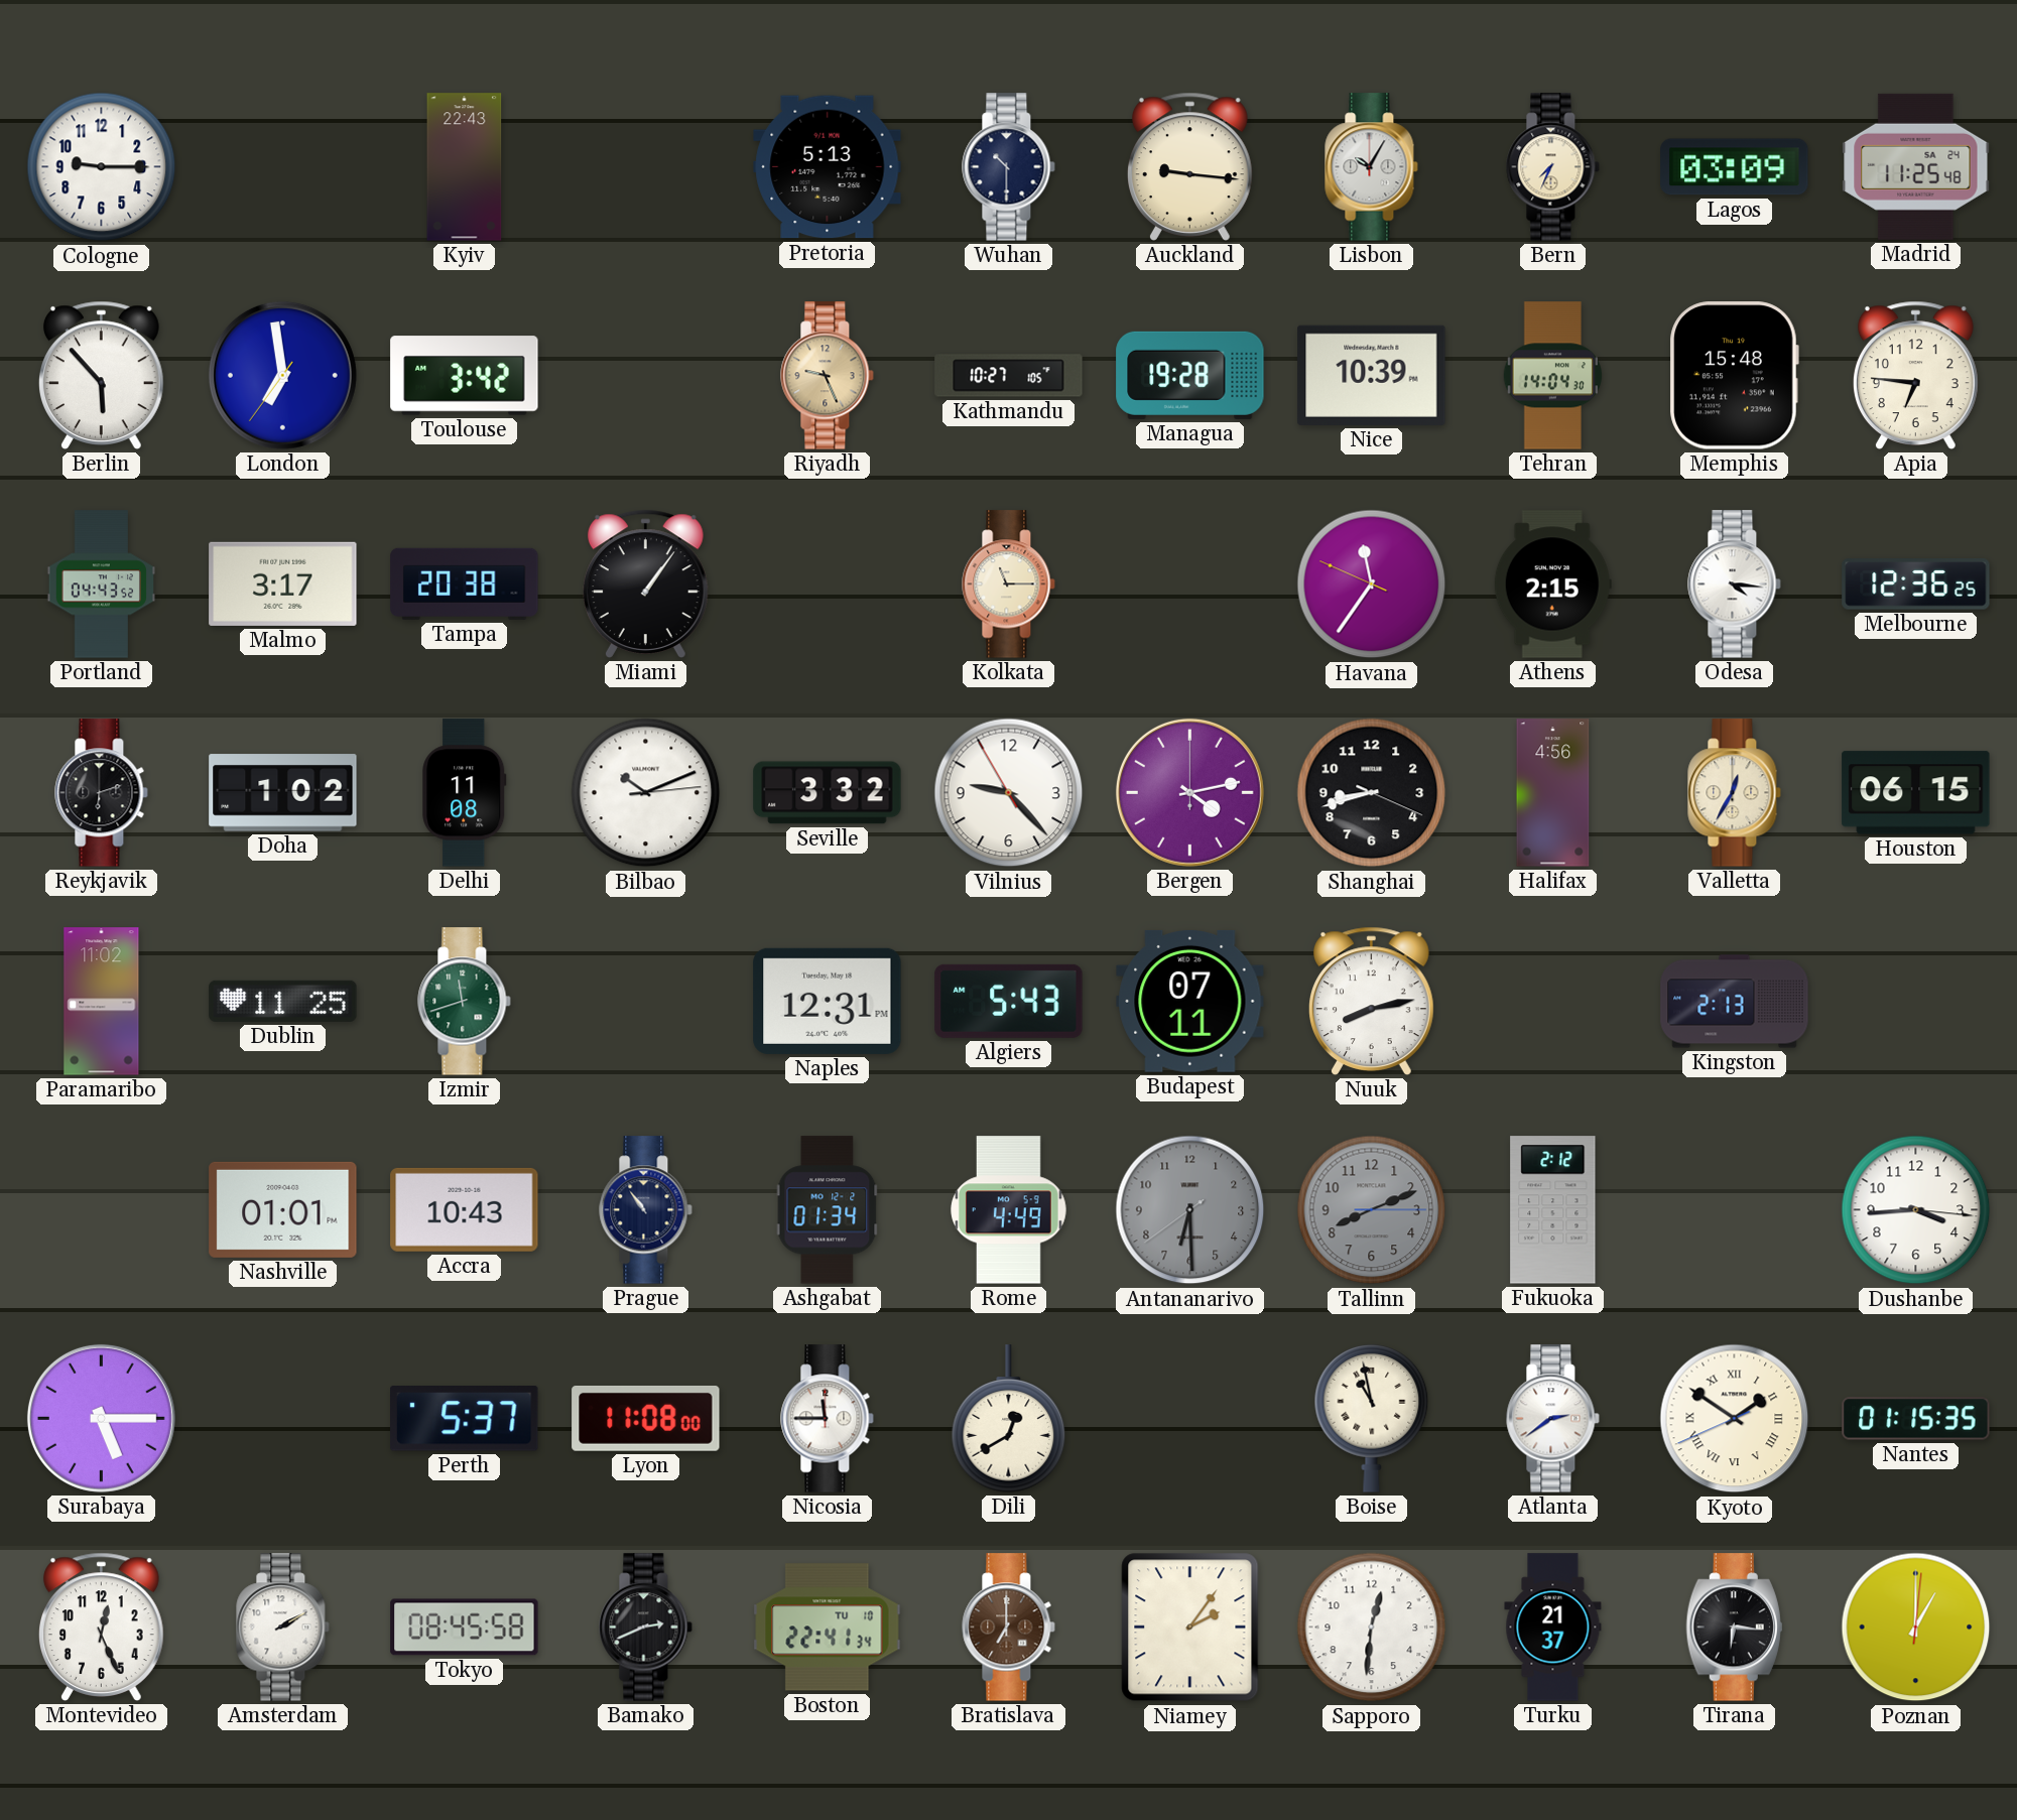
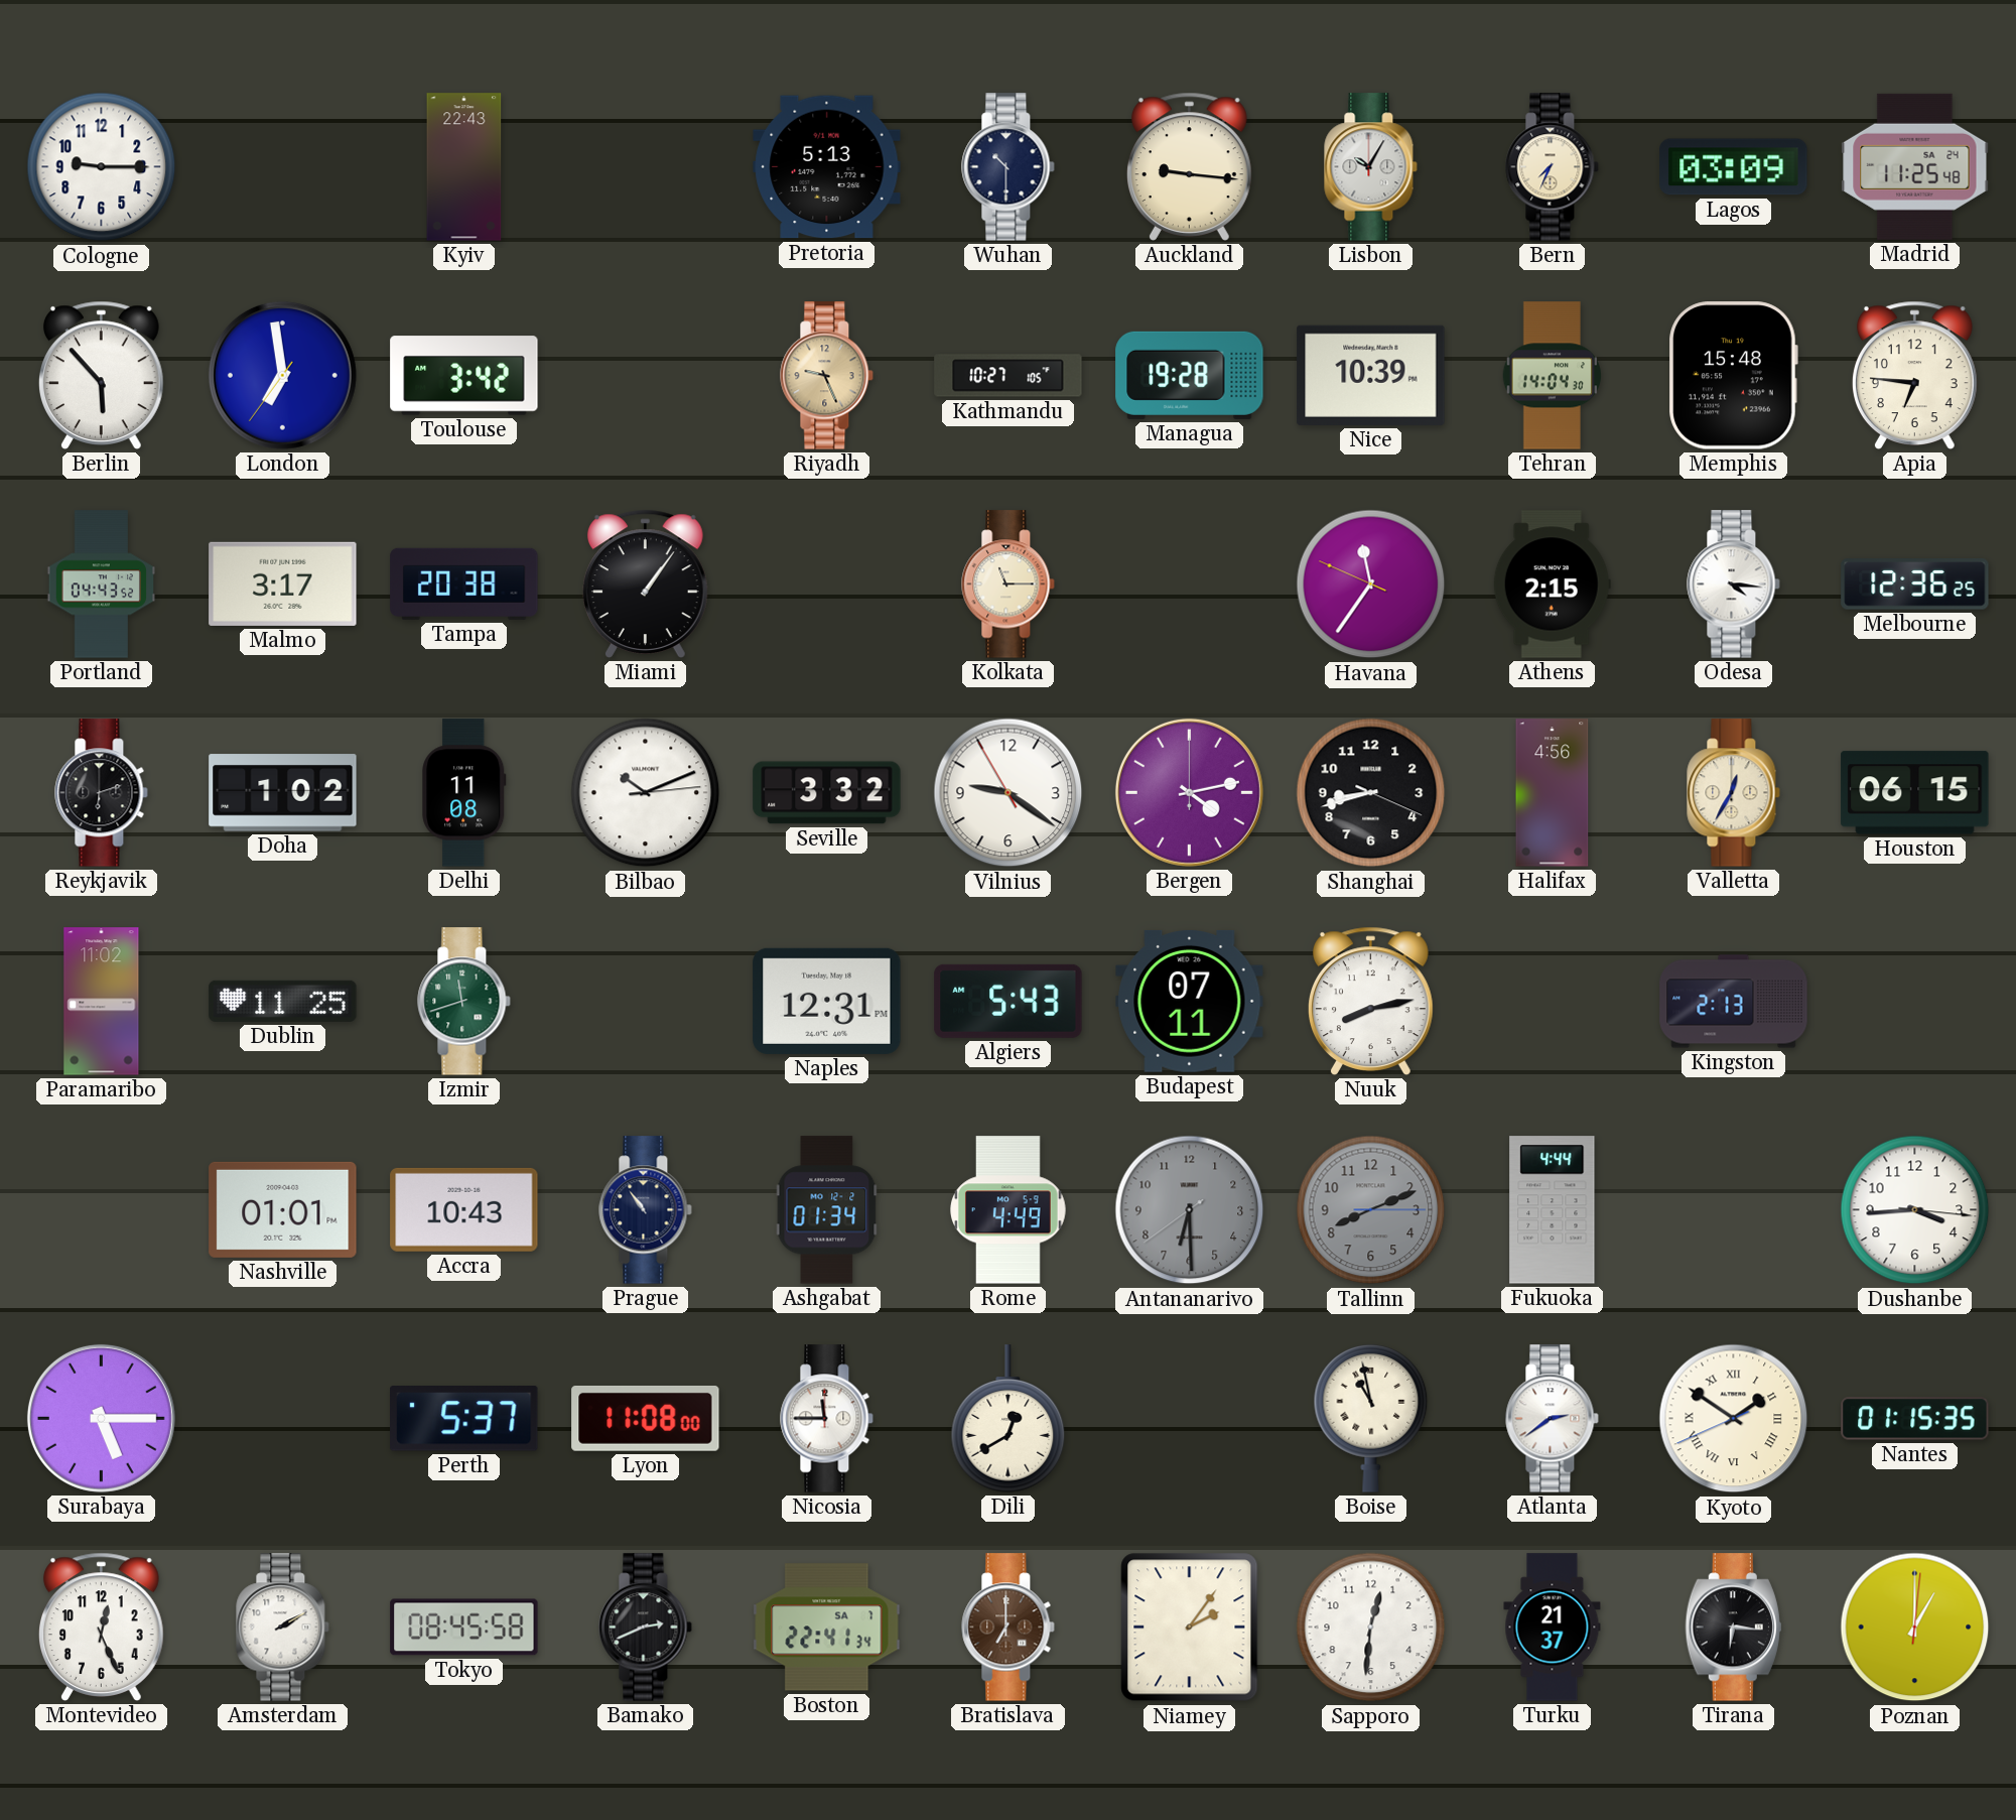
Vilnius: 9:22 -> 9:20
Fukuoka: 2:12 -> 4:44
Boston date: TU 10 -> SA 7
